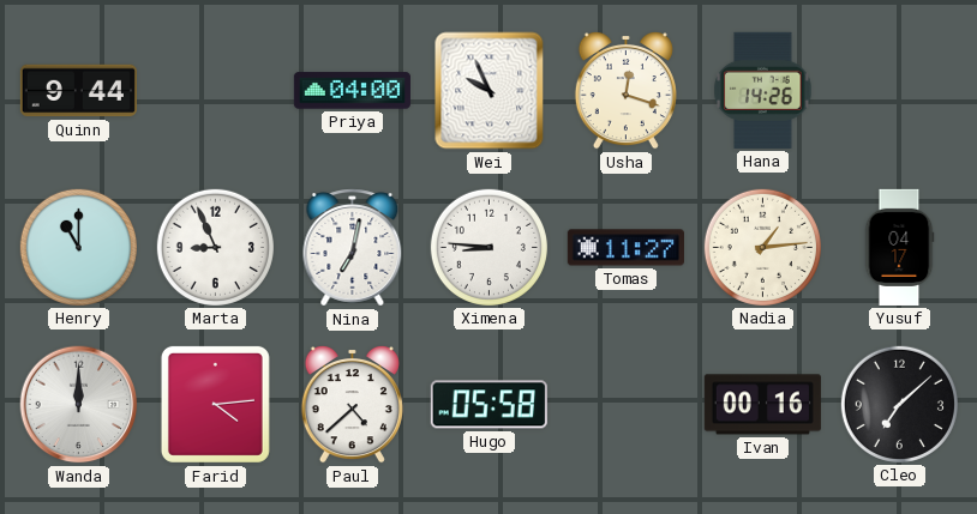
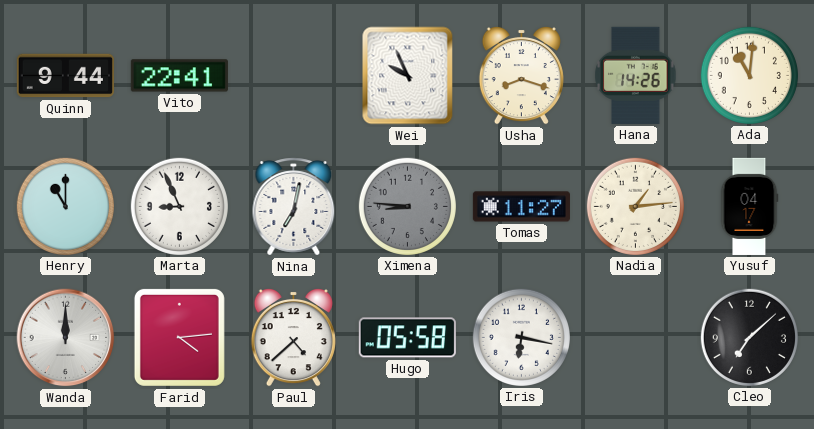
Vito: none -> 22:41
Priya: 04:00 -> none
Usha: 12:18 -> 8:18
Ada: none -> 11:01
Ximena dial: white -> grey
Iris: none -> 6:17
Ivan: 00:16 -> none
